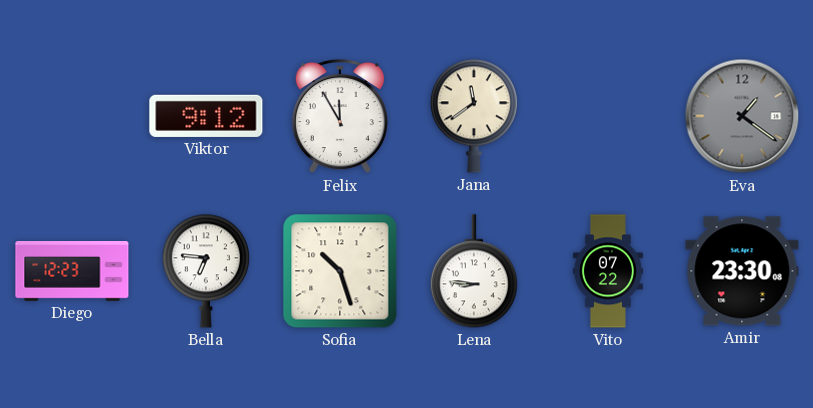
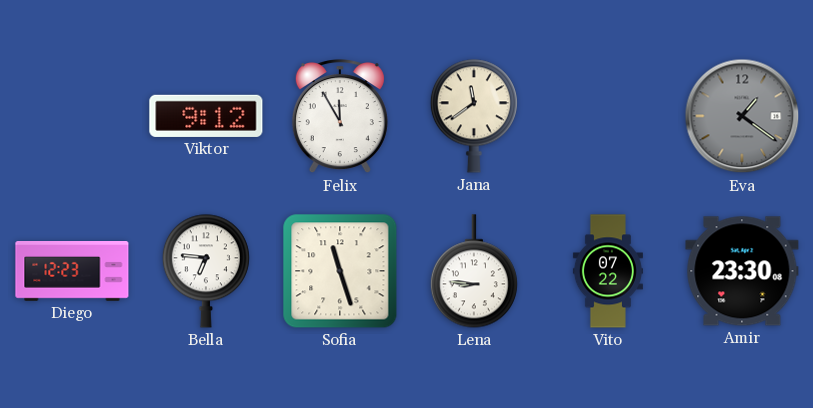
Sofia: 10:27 -> 11:27
